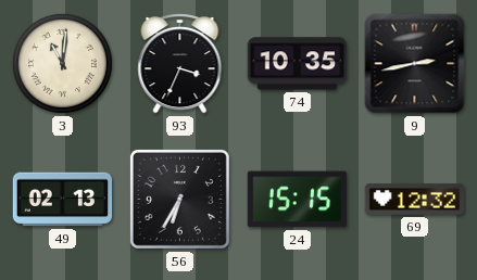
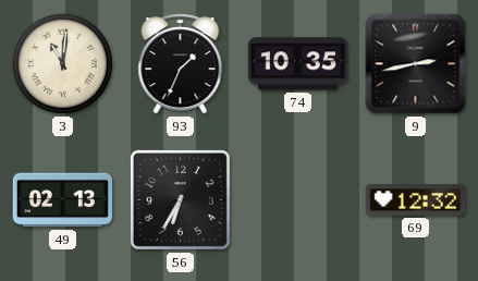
93: 3:34 -> 1:34
24: 15:15 -> none
